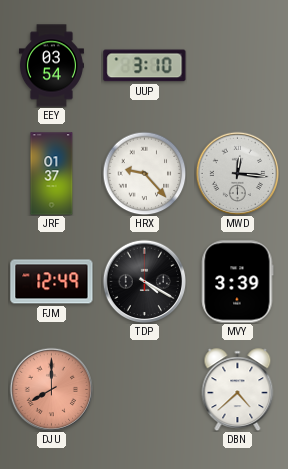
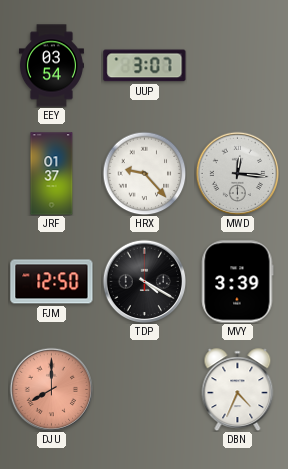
UUP: 3:10 -> 3:07
FJM: 12:49 -> 12:50
DBN: 4:38 -> 4:34
